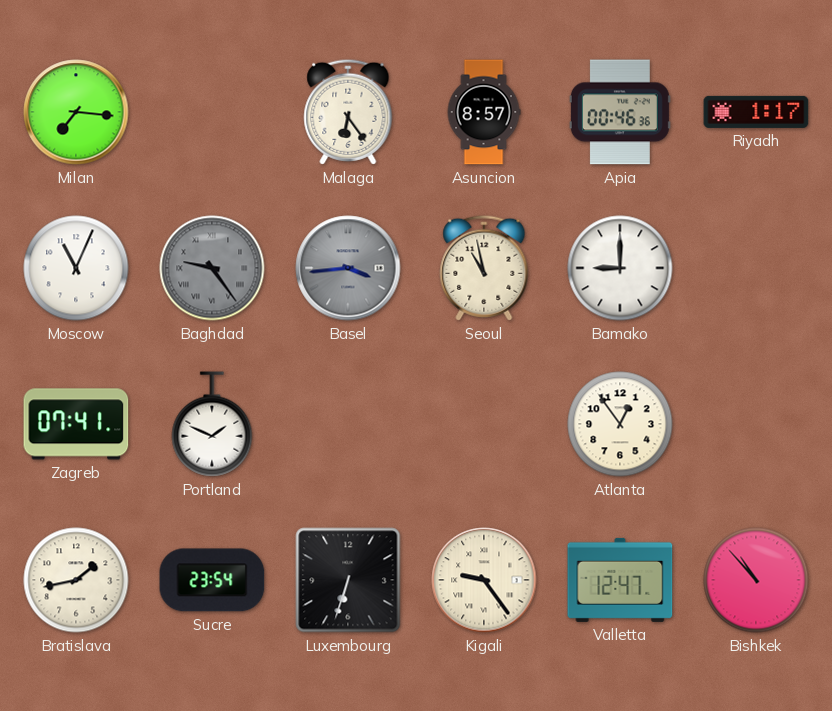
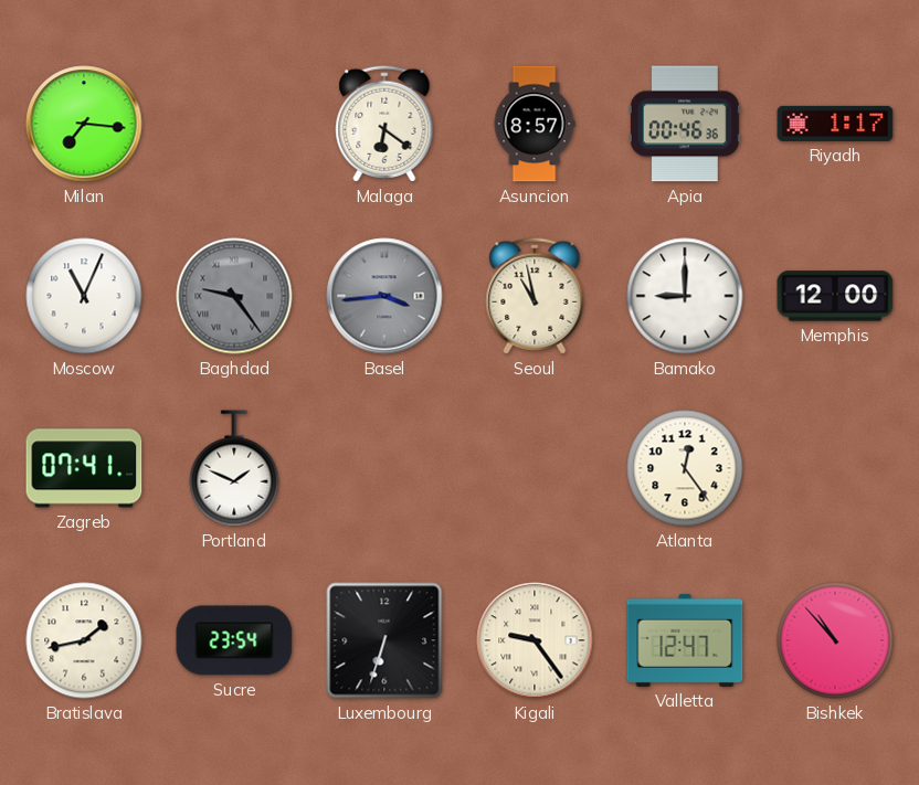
Malaga: 6:24 -> 6:21
Memphis: none -> 12:00
Atlanta: 12:54 -> 12:24
